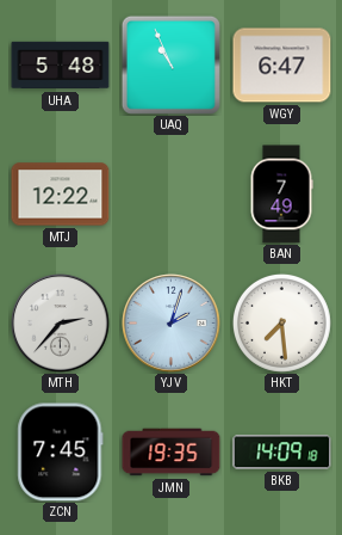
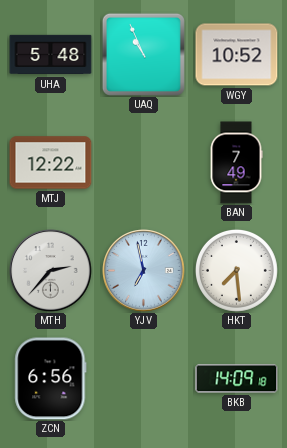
WGY: 6:47 -> 10:52
YJV: 2:03 -> 6:58
ZCN: 7:45 -> 6:56
JMN: 19:35 -> none
